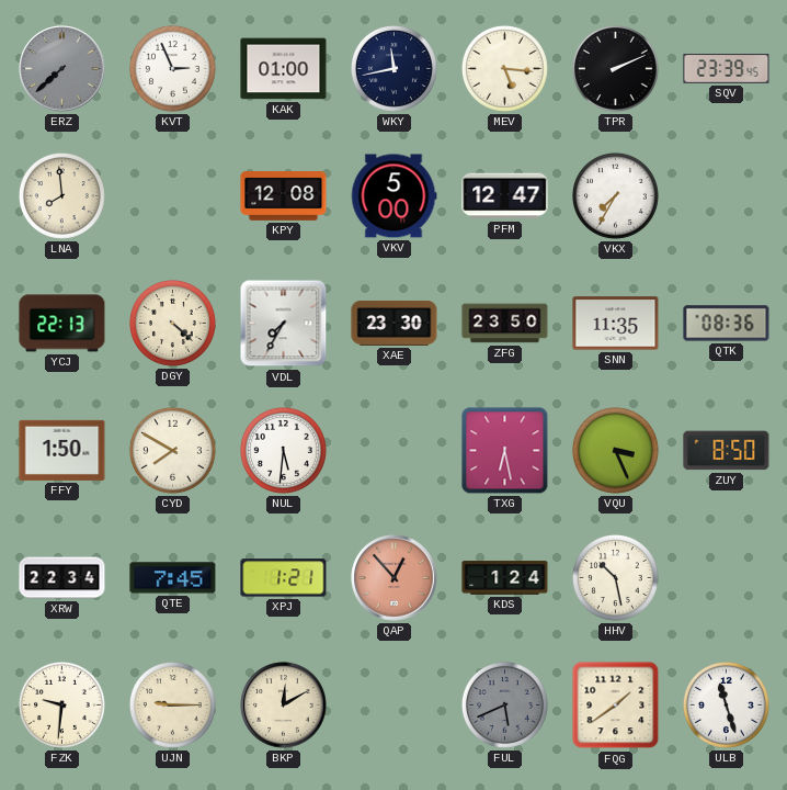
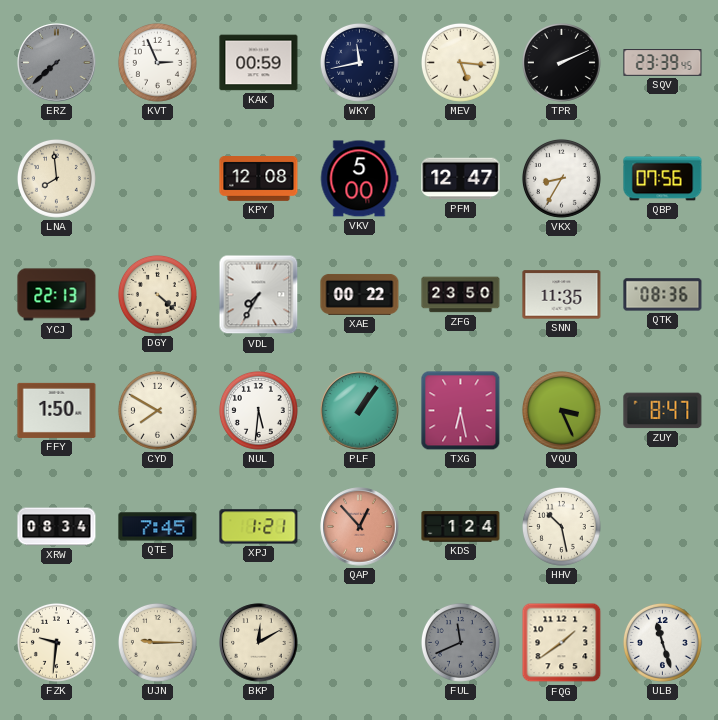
KAK: 01:00 -> 00:59
VKX: 7:35 -> 8:35
QBP: none -> 07:56
XAE: 23:30 -> 00:22
PLF: none -> 1:06
ZUY: 8:50 -> 8:47
XRW: 22:34 -> 08:34
FUL: 5:41 -> 11:41
